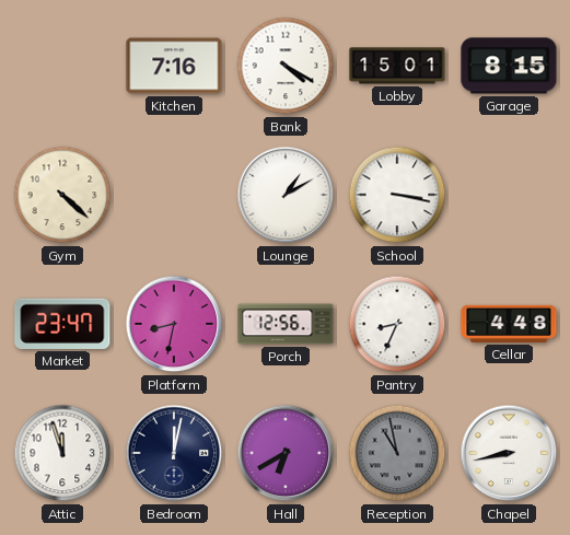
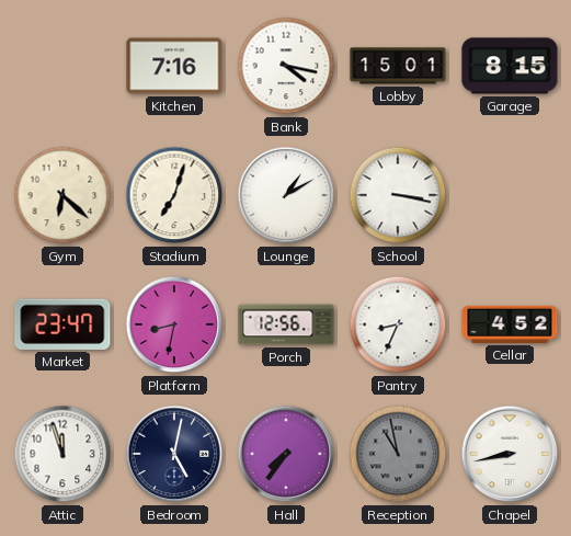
Bank: 4:20 -> 4:17
Gym: 4:22 -> 6:22
Stadium: none -> 7:03
Cellar: 4:48 -> 4:52
Bedroom: 12:02 -> 5:02
Hall: 6:40 -> 7:36
